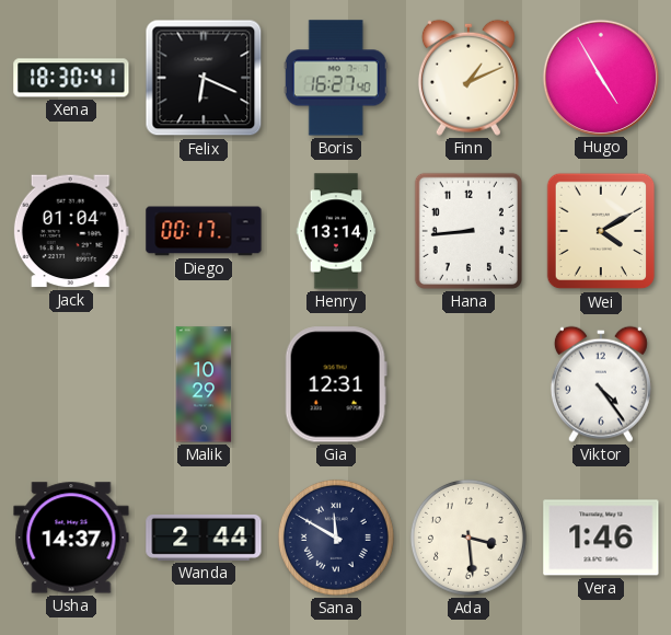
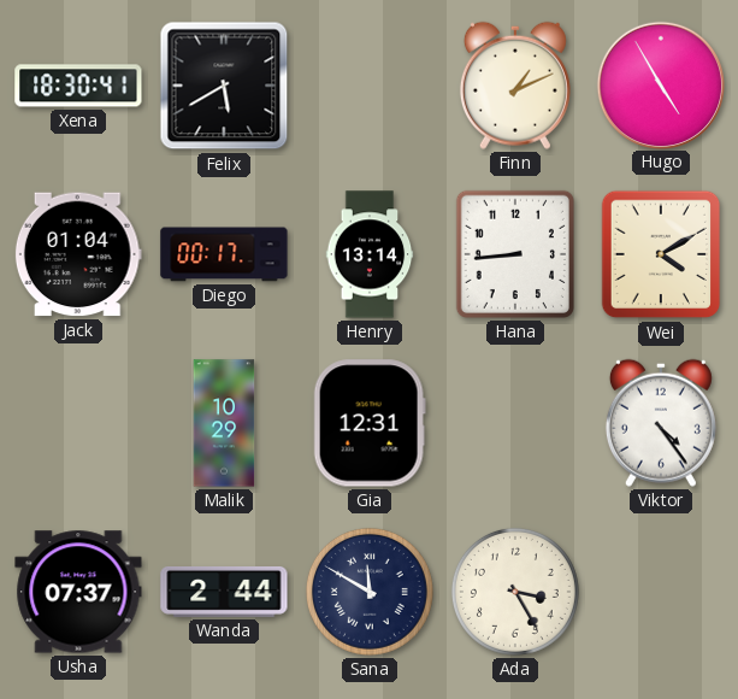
Felix: 6:19 -> 5:40
Boris: 16:27 -> none
Usha: 14:37 -> 07:37
Ada: 3:29 -> 3:25
Vera: 1:46 -> none
